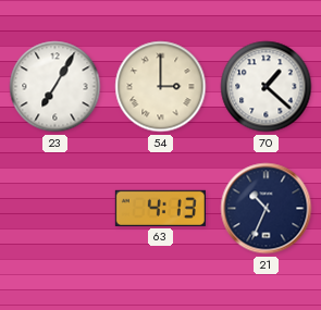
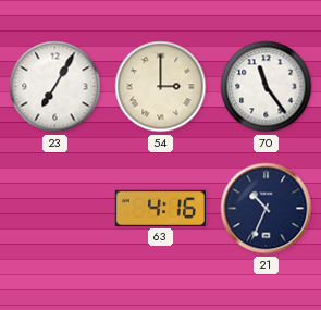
70: 1:22 -> 11:24
63: 4:13 -> 4:16
